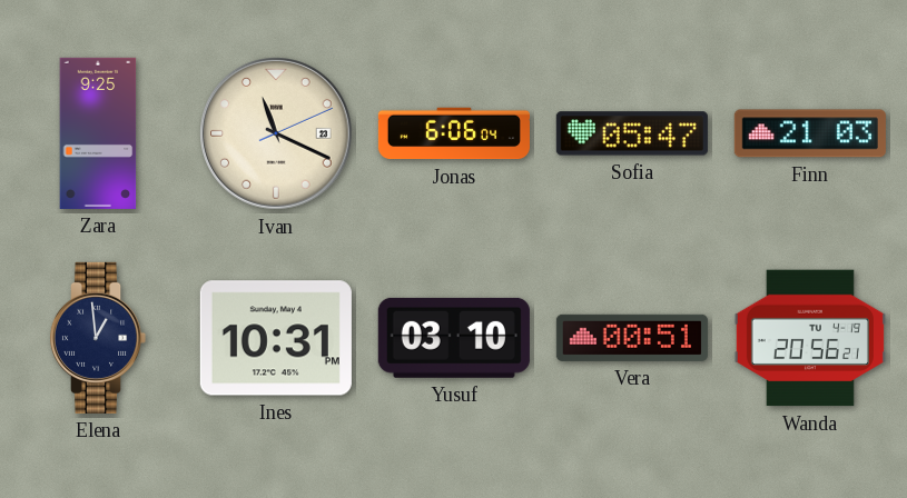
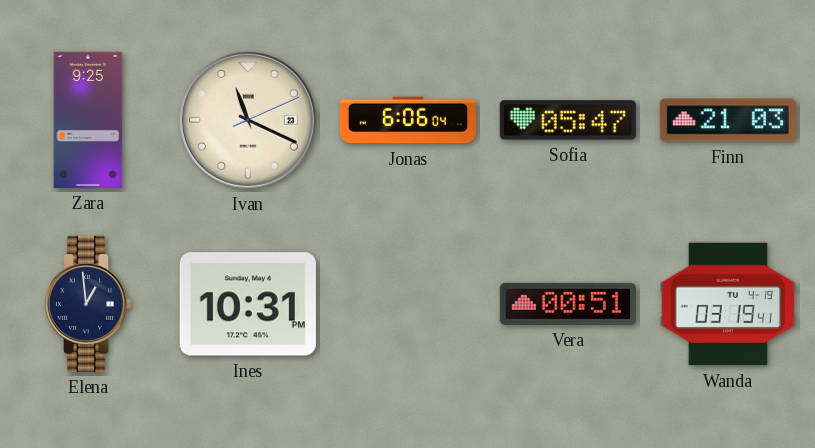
Yusuf: 03:10 -> none
Wanda: 20:56 -> 03:19
